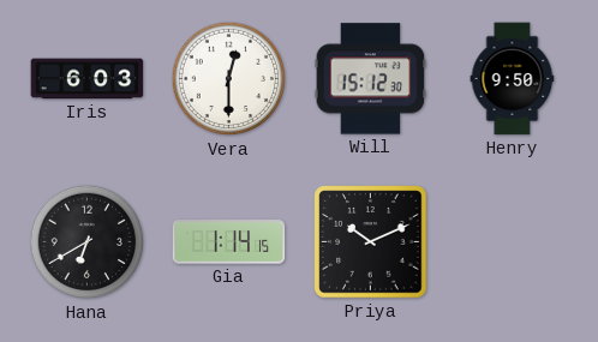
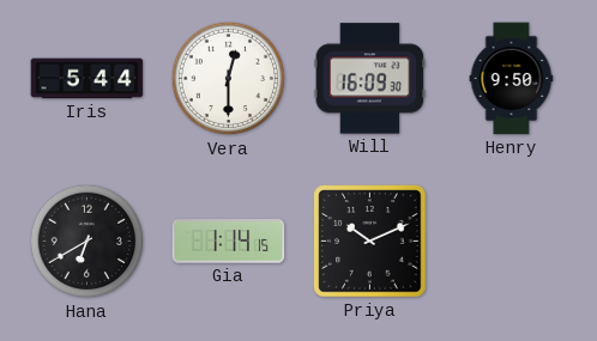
Iris: 6:03 -> 5:44
Will: 15:12 -> 16:09
